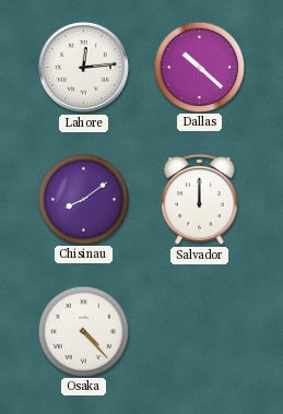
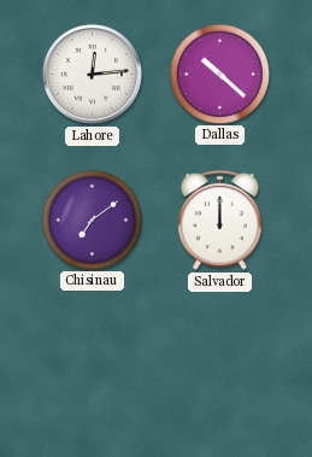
Chisinau: 8:09 -> 7:09
Osaka: 4:23 -> none
